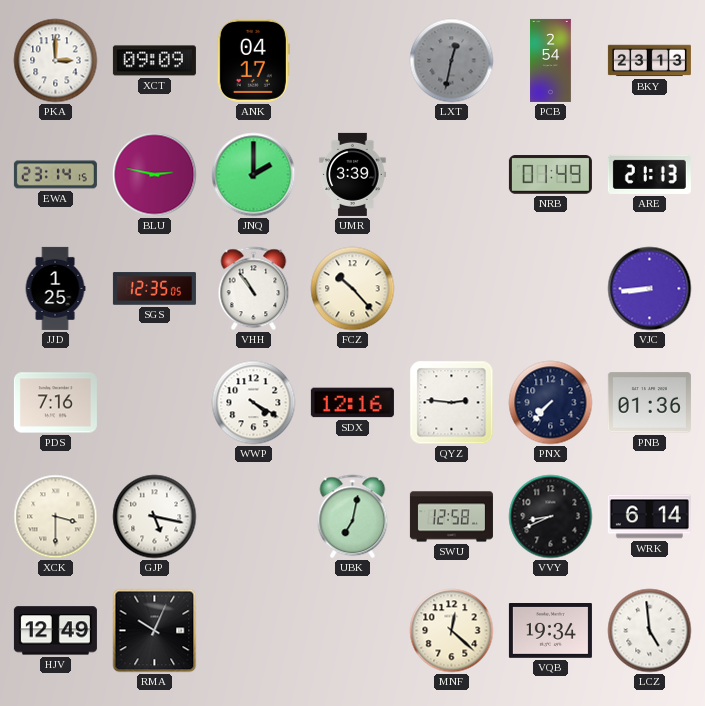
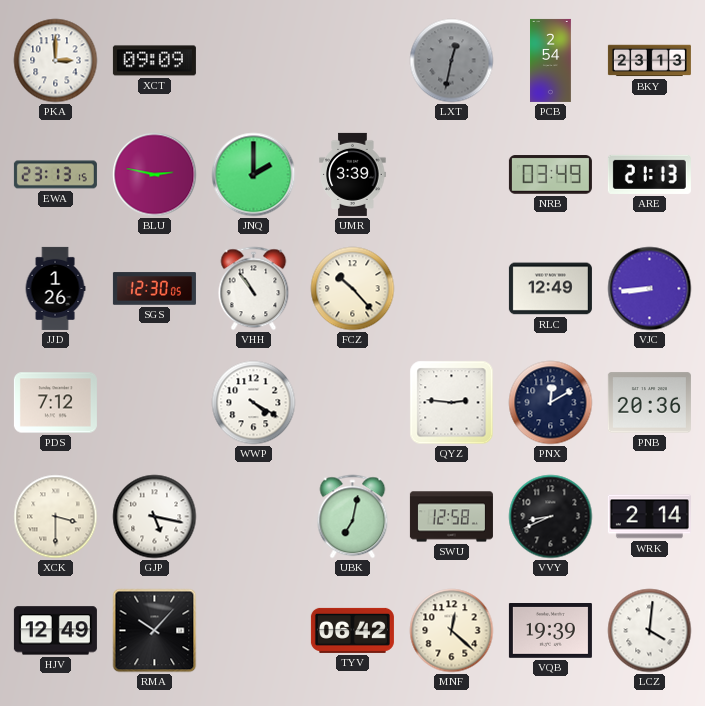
ANK: 04:17 -> none
EWA: 23:14 -> 23:13
NRB: 01:49 -> 03:49
JJD: 1:25 -> 1:26
SGS: 12:35 -> 12:30
RLC: none -> 12:49
PDS: 7:16 -> 7:12
SDX: 12:16 -> none
PNX: 7:37 -> 12:10
PNB: 01:36 -> 20:36
WRK: 6:14 -> 2:14
RMA: 10:04 -> 10:07
TYV: none -> 06:42
VQB: 19:34 -> 19:39
LCZ: 4:59 -> 4:01
